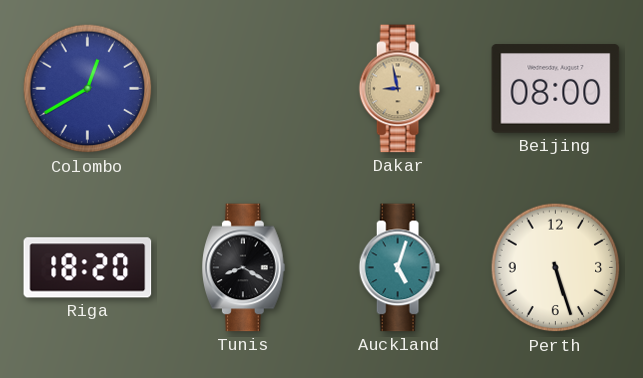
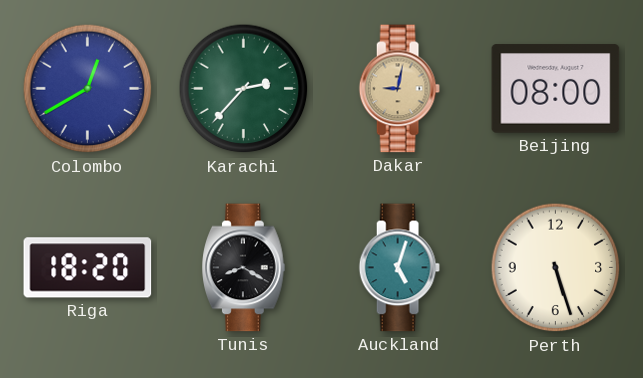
Karachi: none -> 2:37
Dakar: 8:58 -> 9:02
